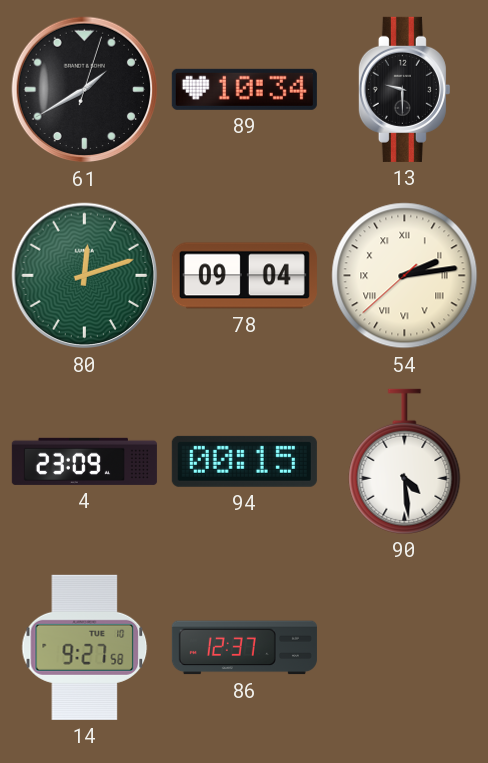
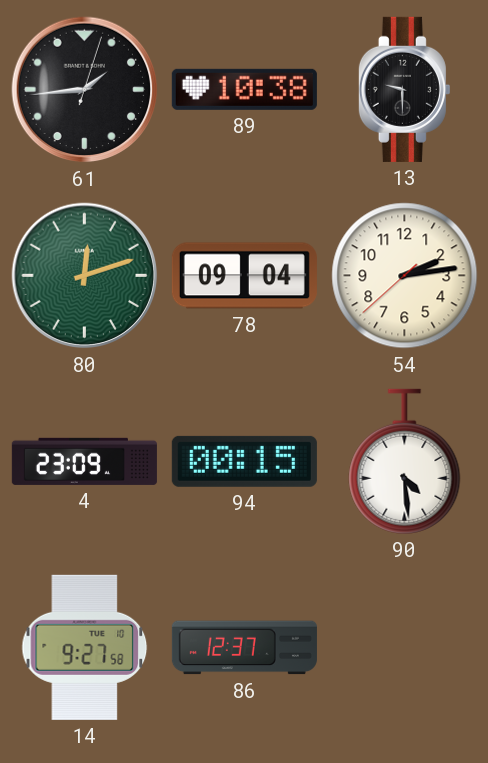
61: 1:40 -> 1:44
89: 10:34 -> 10:38
54 numerals: Roman -> Arabic
